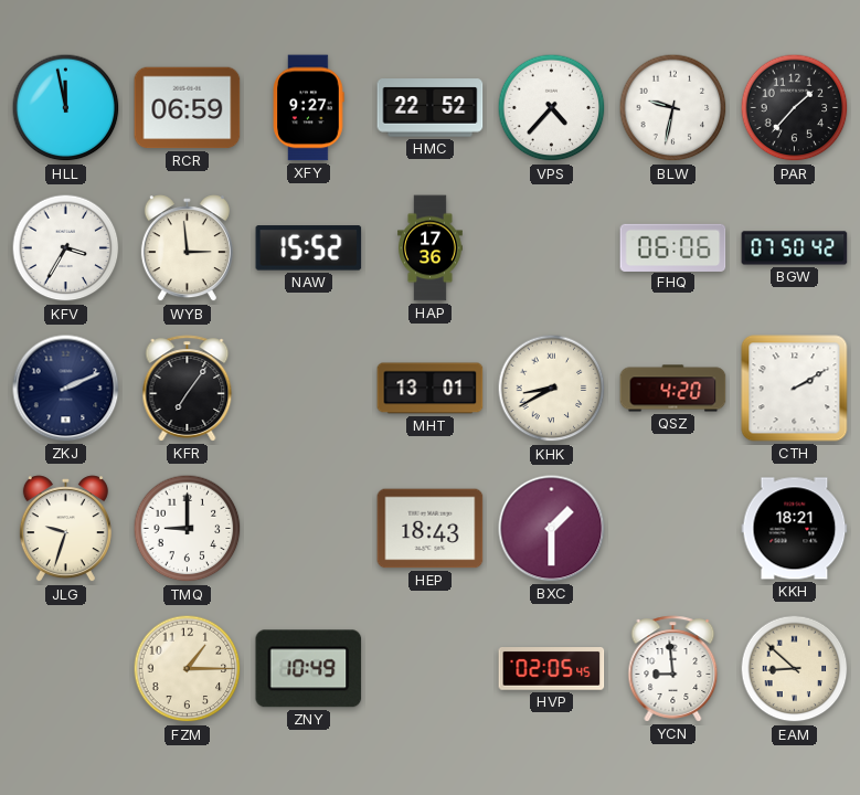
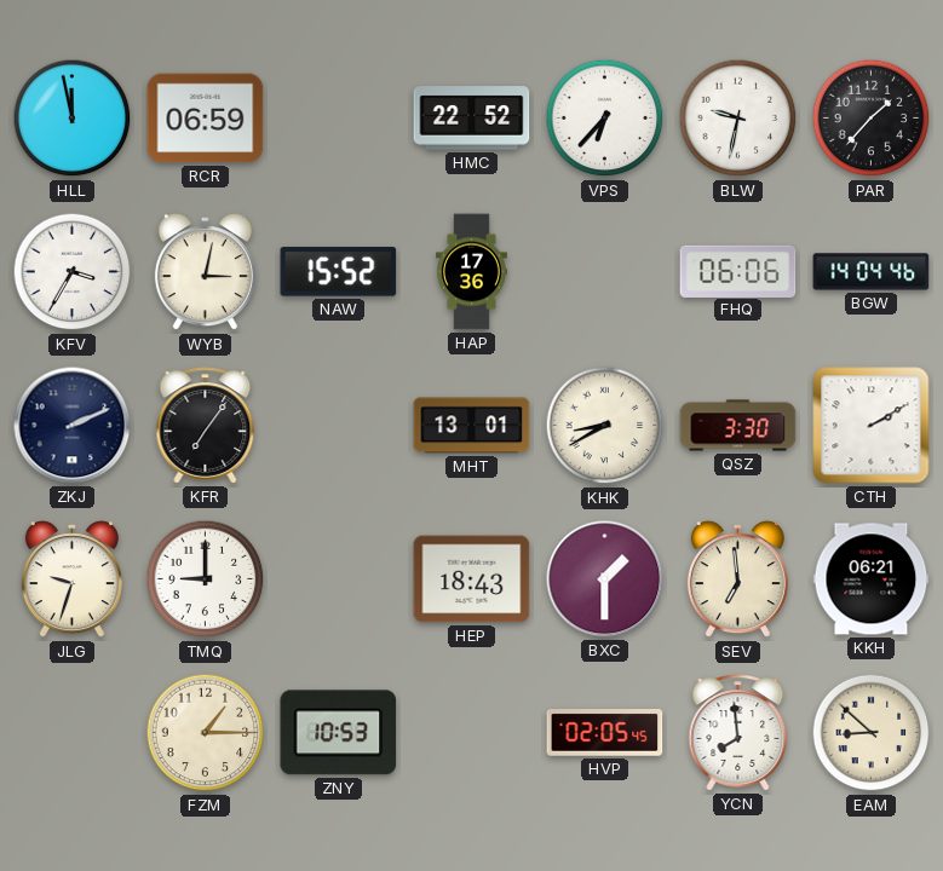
XFY: 9:27 -> none
VPS: 4:37 -> 6:37
WYB: 2:59 -> 3:02
BGW: 07:50 -> 14:04
QSZ: 4:20 -> 3:30
SEV: none -> 6:59
KKH: 18:21 -> 06:21
ZNY: 10:49 -> 10:53
YCN: 8:59 -> 7:59
